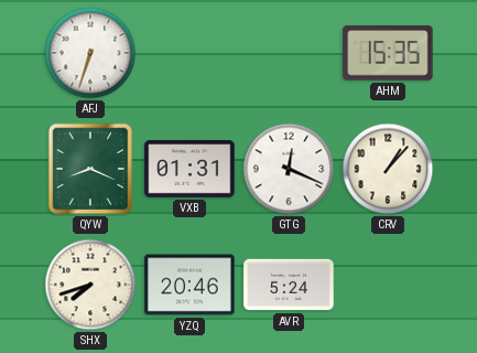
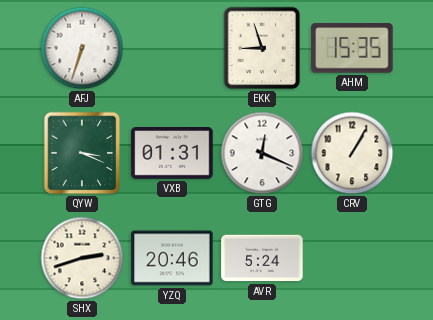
EKK: none -> 8:57
QYW: 8:19 -> 3:19
CRV: 1:07 -> 1:05
SHX: 7:42 -> 2:42
